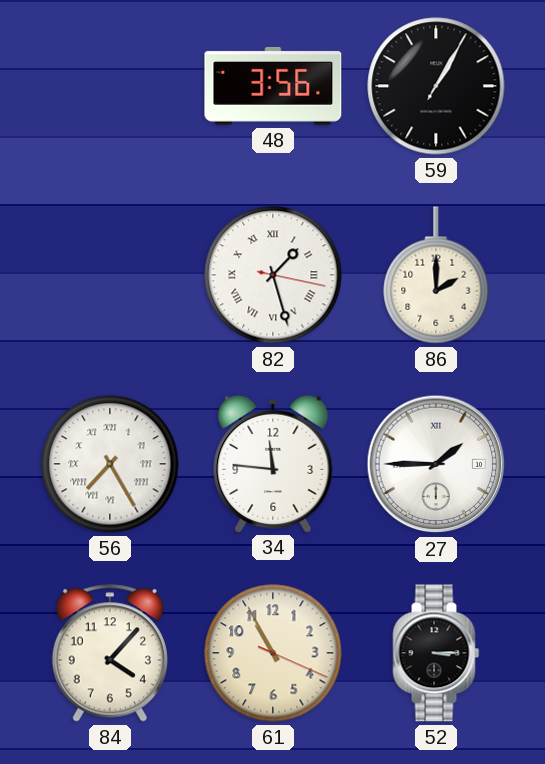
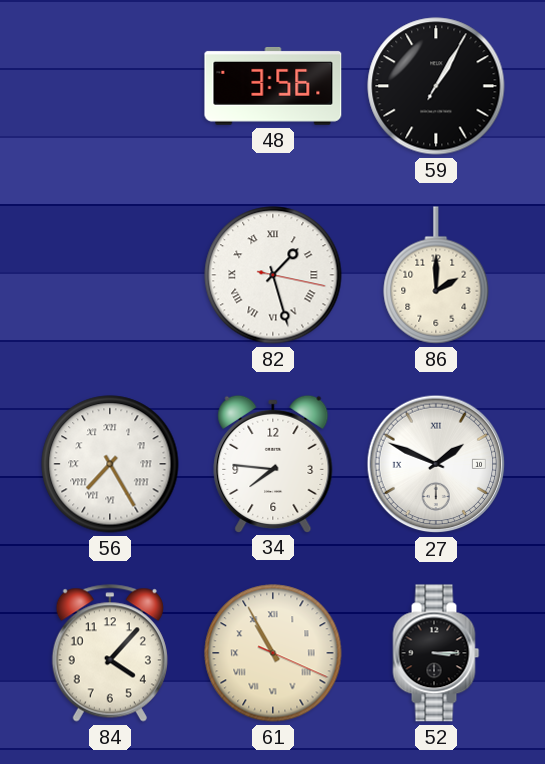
34: 11:46 -> 7:46
27: 1:45 -> 1:49
61 numerals: Arabic -> Roman
